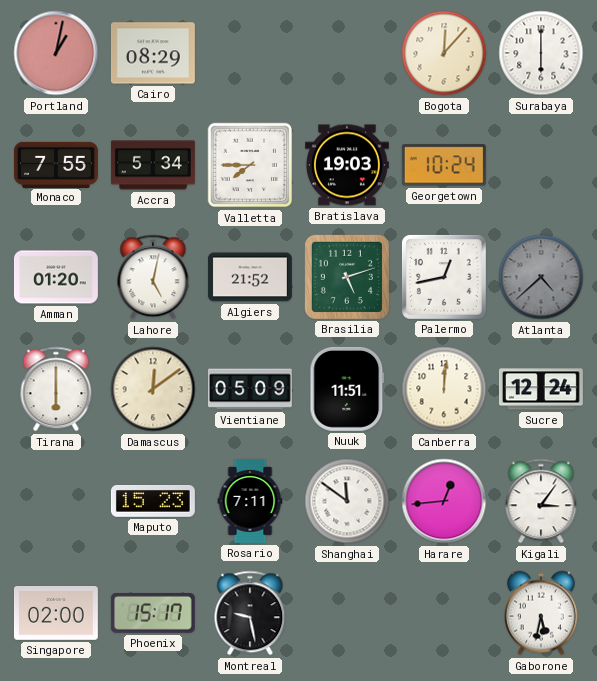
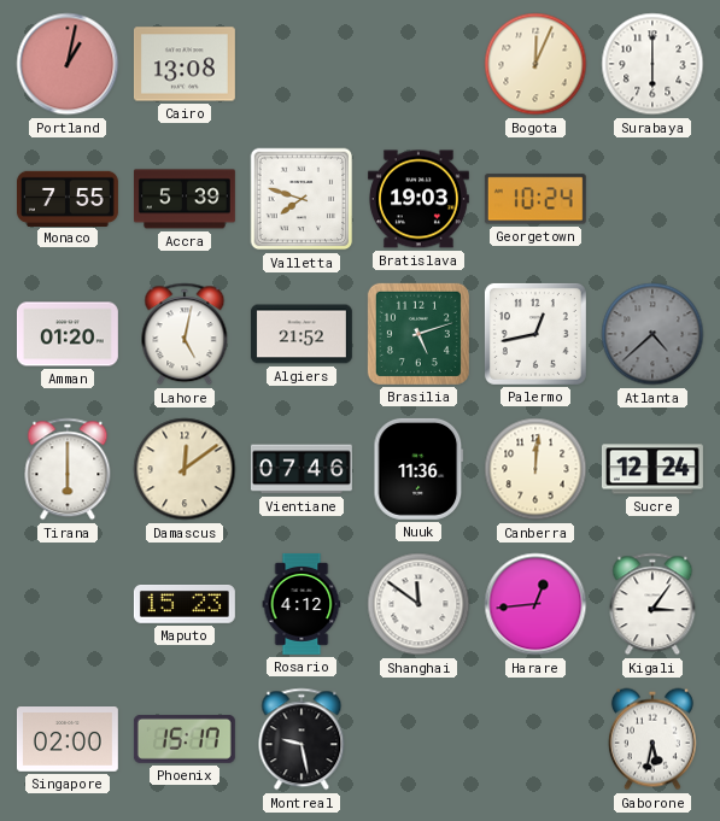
Cairo: 08:29 -> 13:08
Bogota: 12:07 -> 12:04
Accra: 5:34 -> 5:39
Valletta: 7:45 -> 7:48
Vientiane: 05:09 -> 07:46
Nuuk: 11:51 -> 11:36
Rosario: 7:11 -> 4:12
